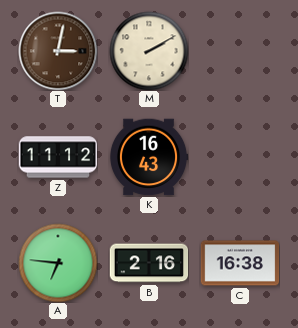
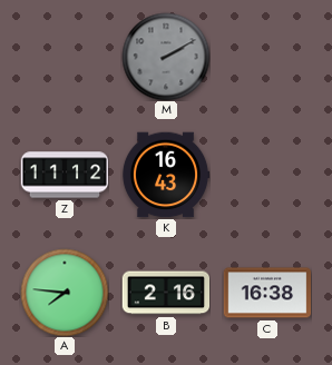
T: 3:02 -> none
M dial: cream -> grey
A: 6:46 -> 7:46
